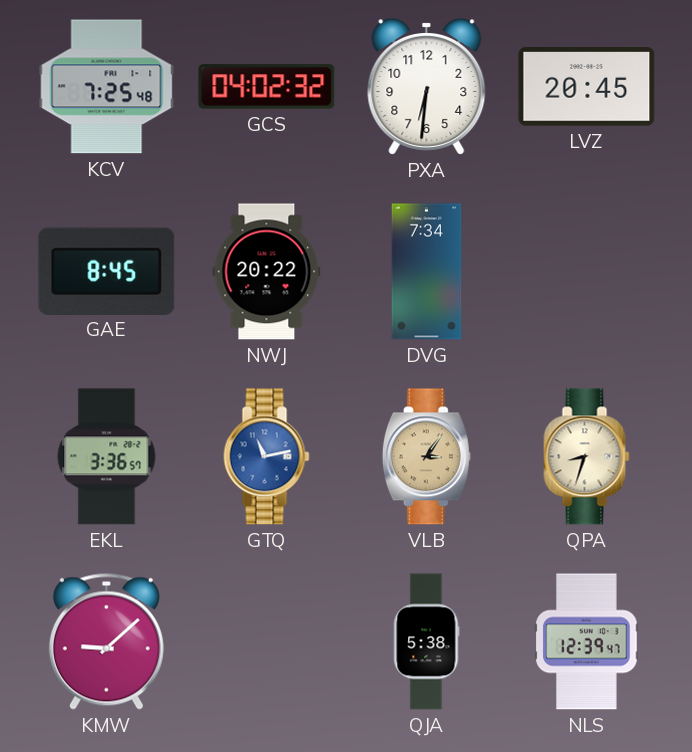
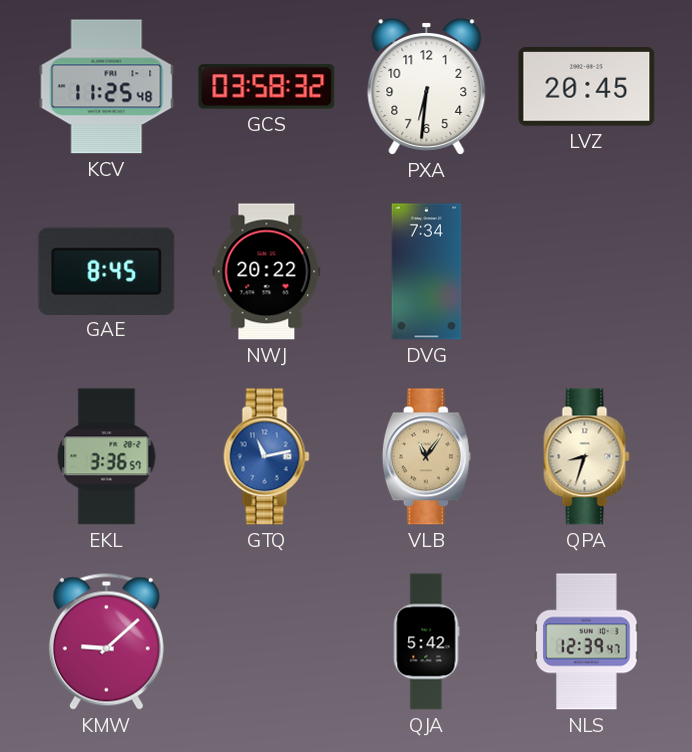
KCV: 7:25 -> 11:25
GCS: 04:02 -> 03:58
VLB: 3:06 -> 11:06
QJA: 5:38 -> 5:42
